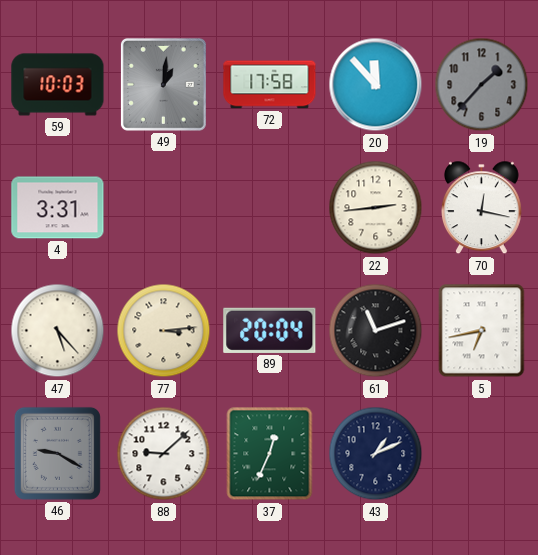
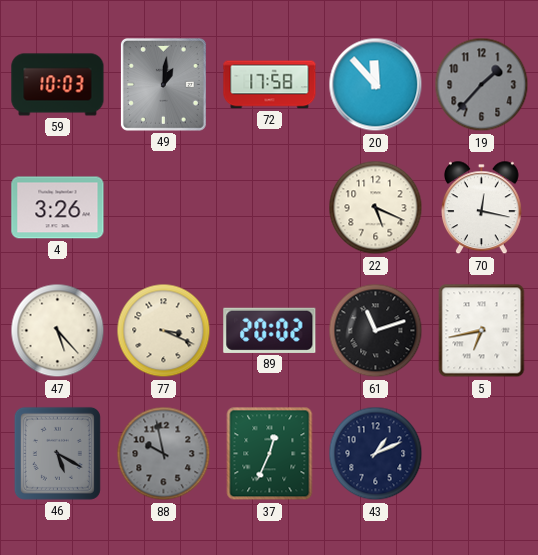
4: 3:31 -> 3:26
22: 2:44 -> 5:19
77: 3:14 -> 3:19
89: 20:04 -> 20:02
46: 9:20 -> 5:20
88: 9:08 -> 9:58
88 dial: white -> grey
